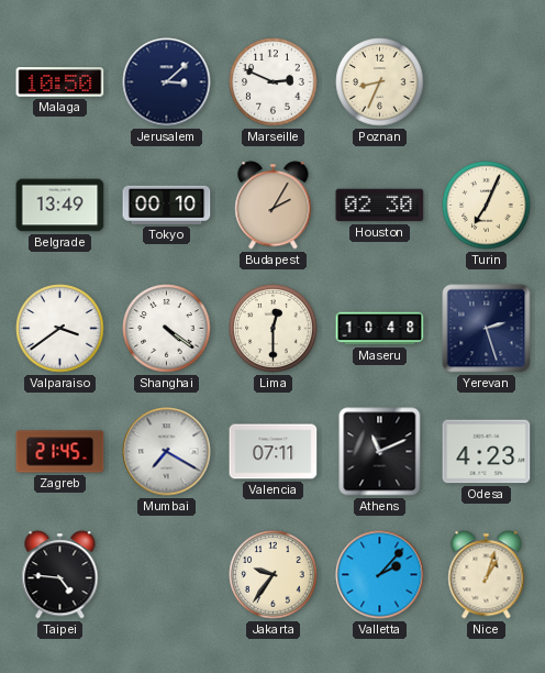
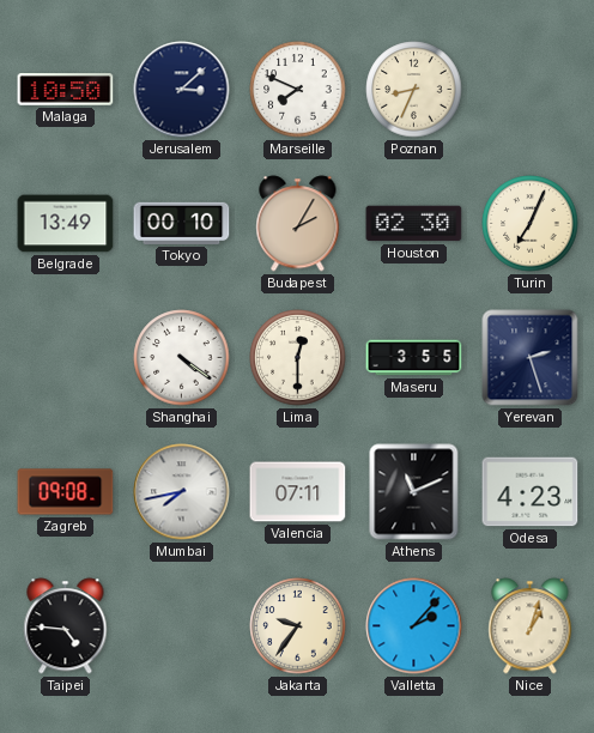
Marseille: 2:49 -> 7:49
Valparaiso: 3:39 -> none
Maseru: 10:48 -> 3:55
Zagreb: 21:45 -> 09:08
Mumbai: 7:20 -> 7:43
